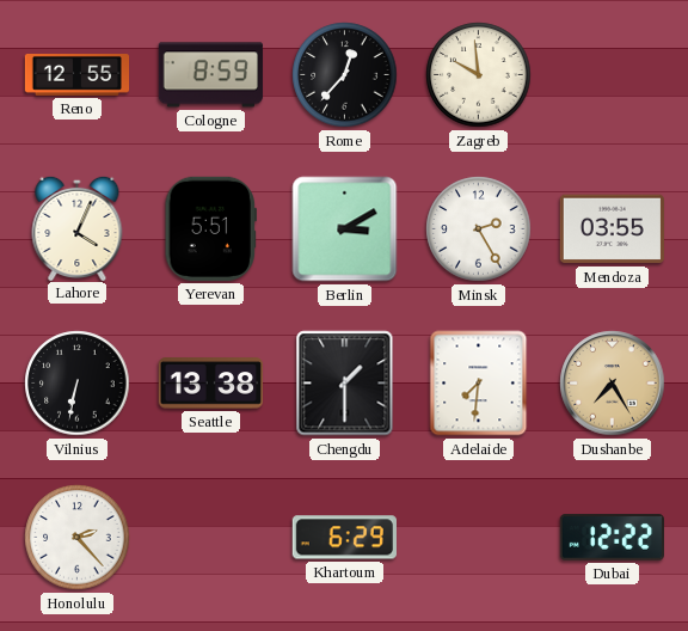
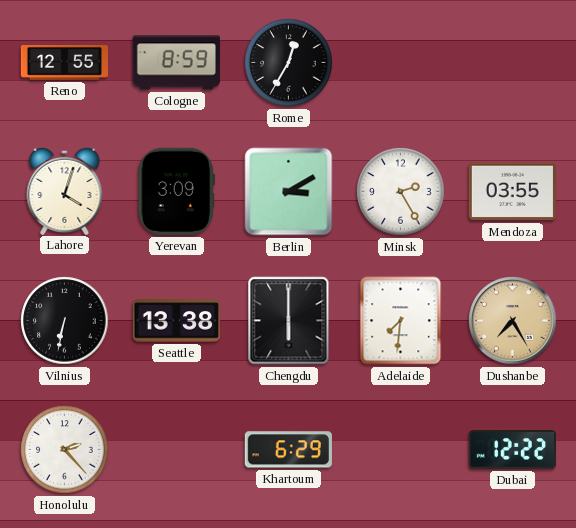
Rome: 12:37 -> 12:35
Zagreb: 9:59 -> none
Lahore: 4:04 -> 4:03
Yerevan: 5:51 -> 3:09
Chengdu: 1:30 -> 6:00
